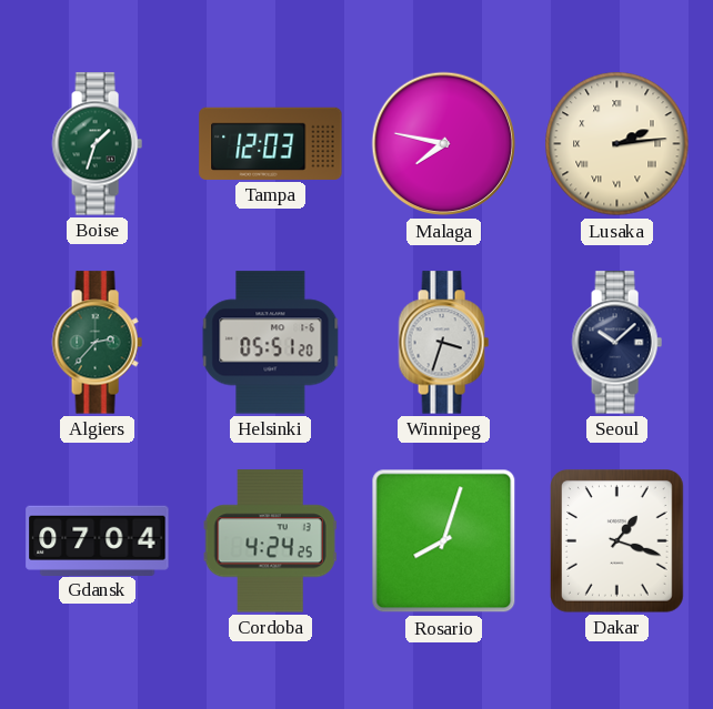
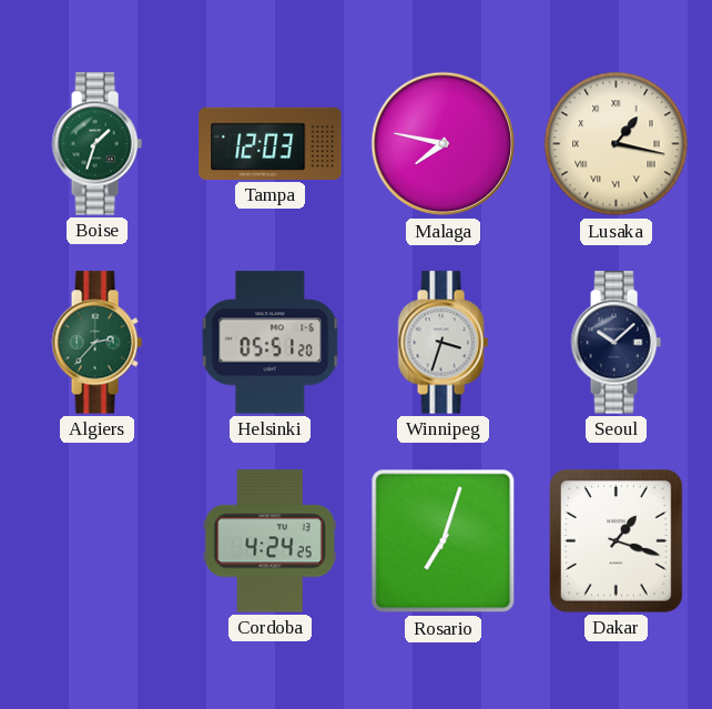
Lusaka: 2:14 -> 1:17
Gdansk: 07:04 -> none
Rosario: 8:03 -> 7:03
